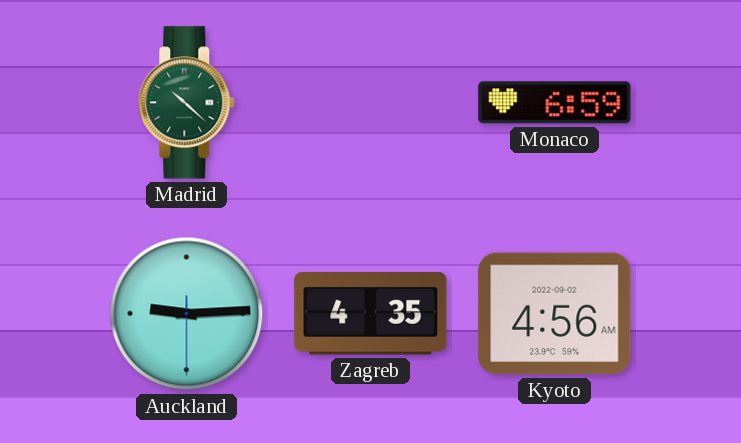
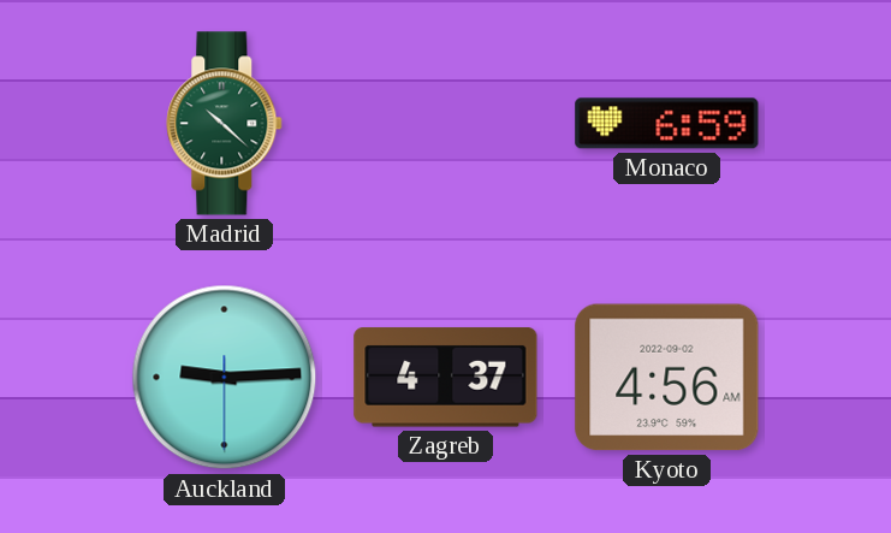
Zagreb: 4:35 -> 4:37
